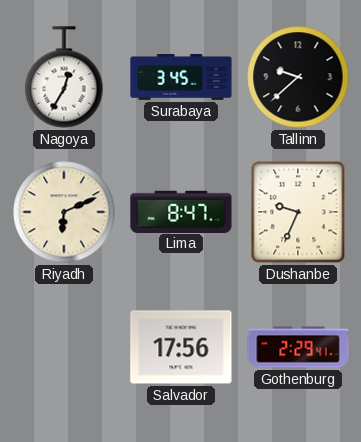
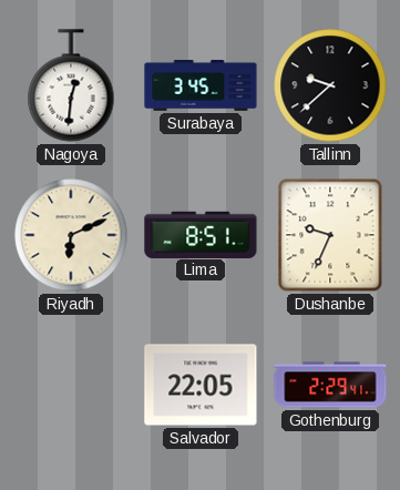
Nagoya: 12:35 -> 12:31
Lima: 8:47 -> 8:51
Salvador: 17:56 -> 22:05
